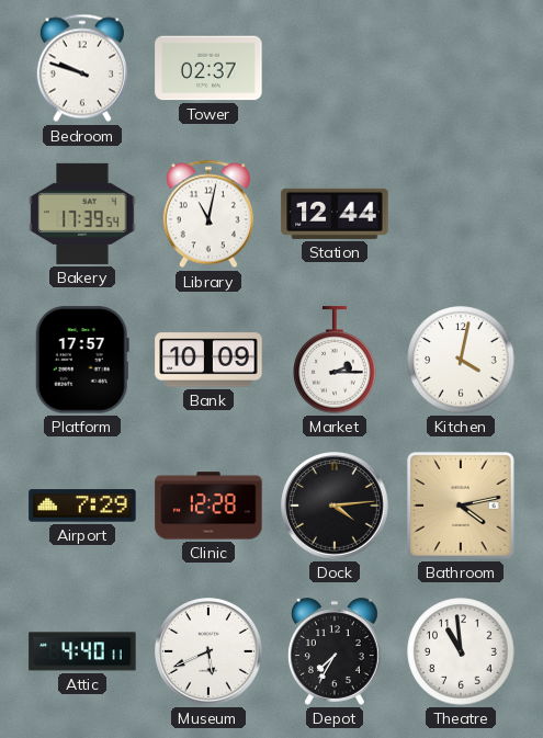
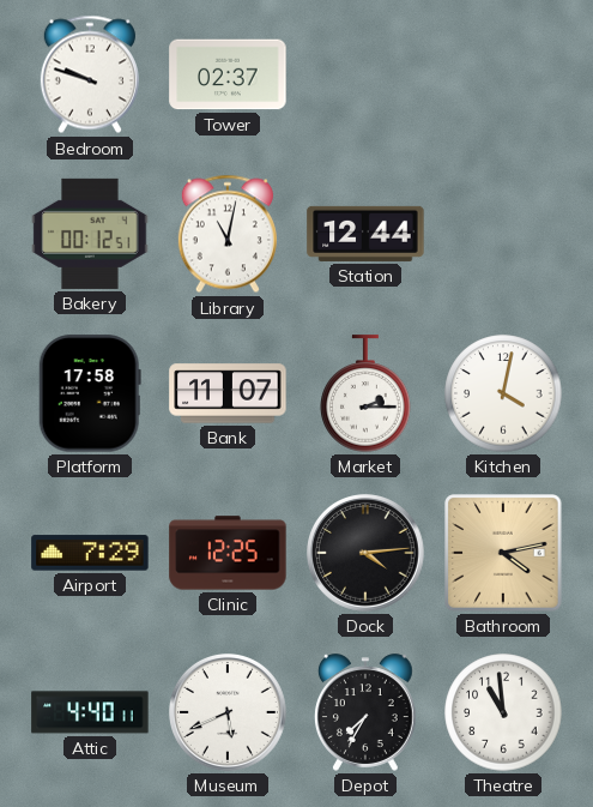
Bakery: 17:39 -> 00:12
Platform: 17:57 -> 17:58
Bank: 10:09 -> 11:07
Clinic: 12:28 -> 12:25
